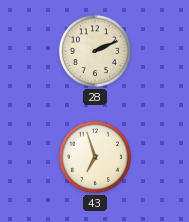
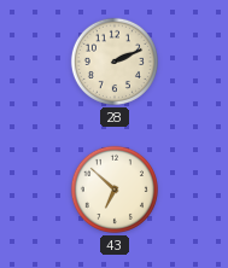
43: 6:57 -> 6:52
